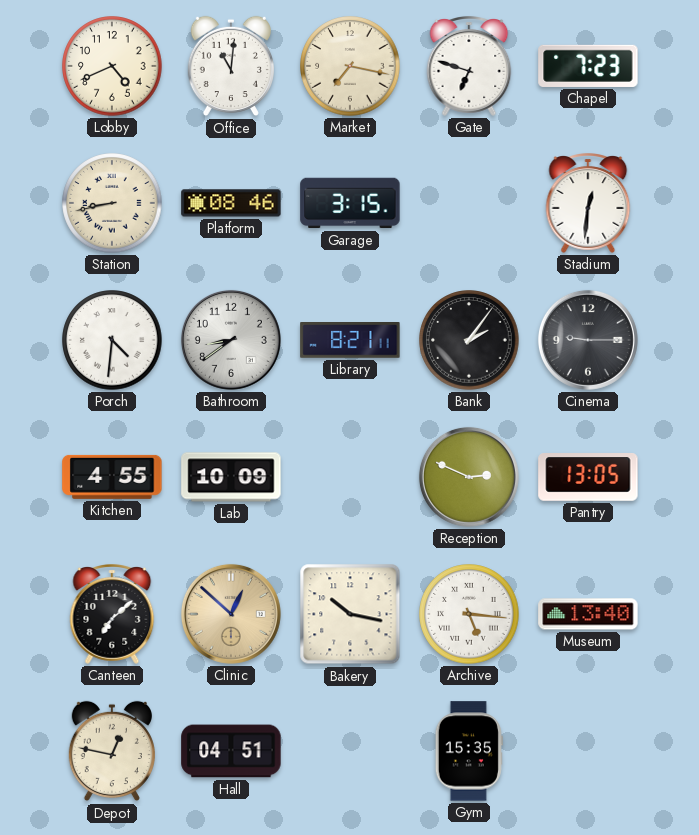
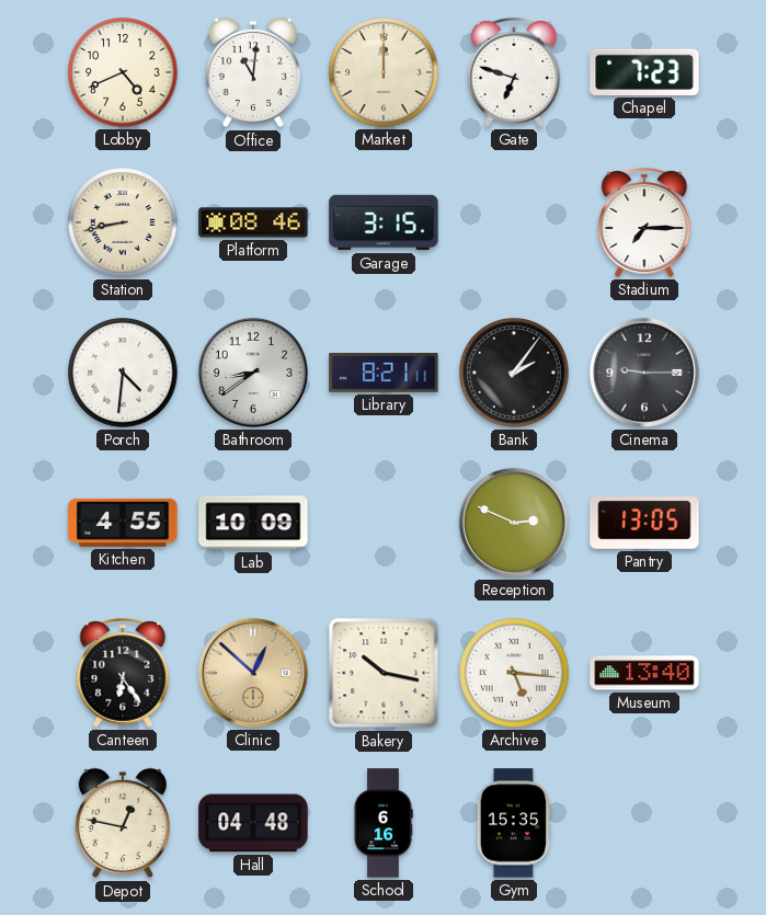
Market: 7:17 -> 12:00
Stadium: 12:31 -> 7:15
Canteen: 7:08 -> 6:24
Hall: 04:51 -> 04:48
School: none -> 6:16
